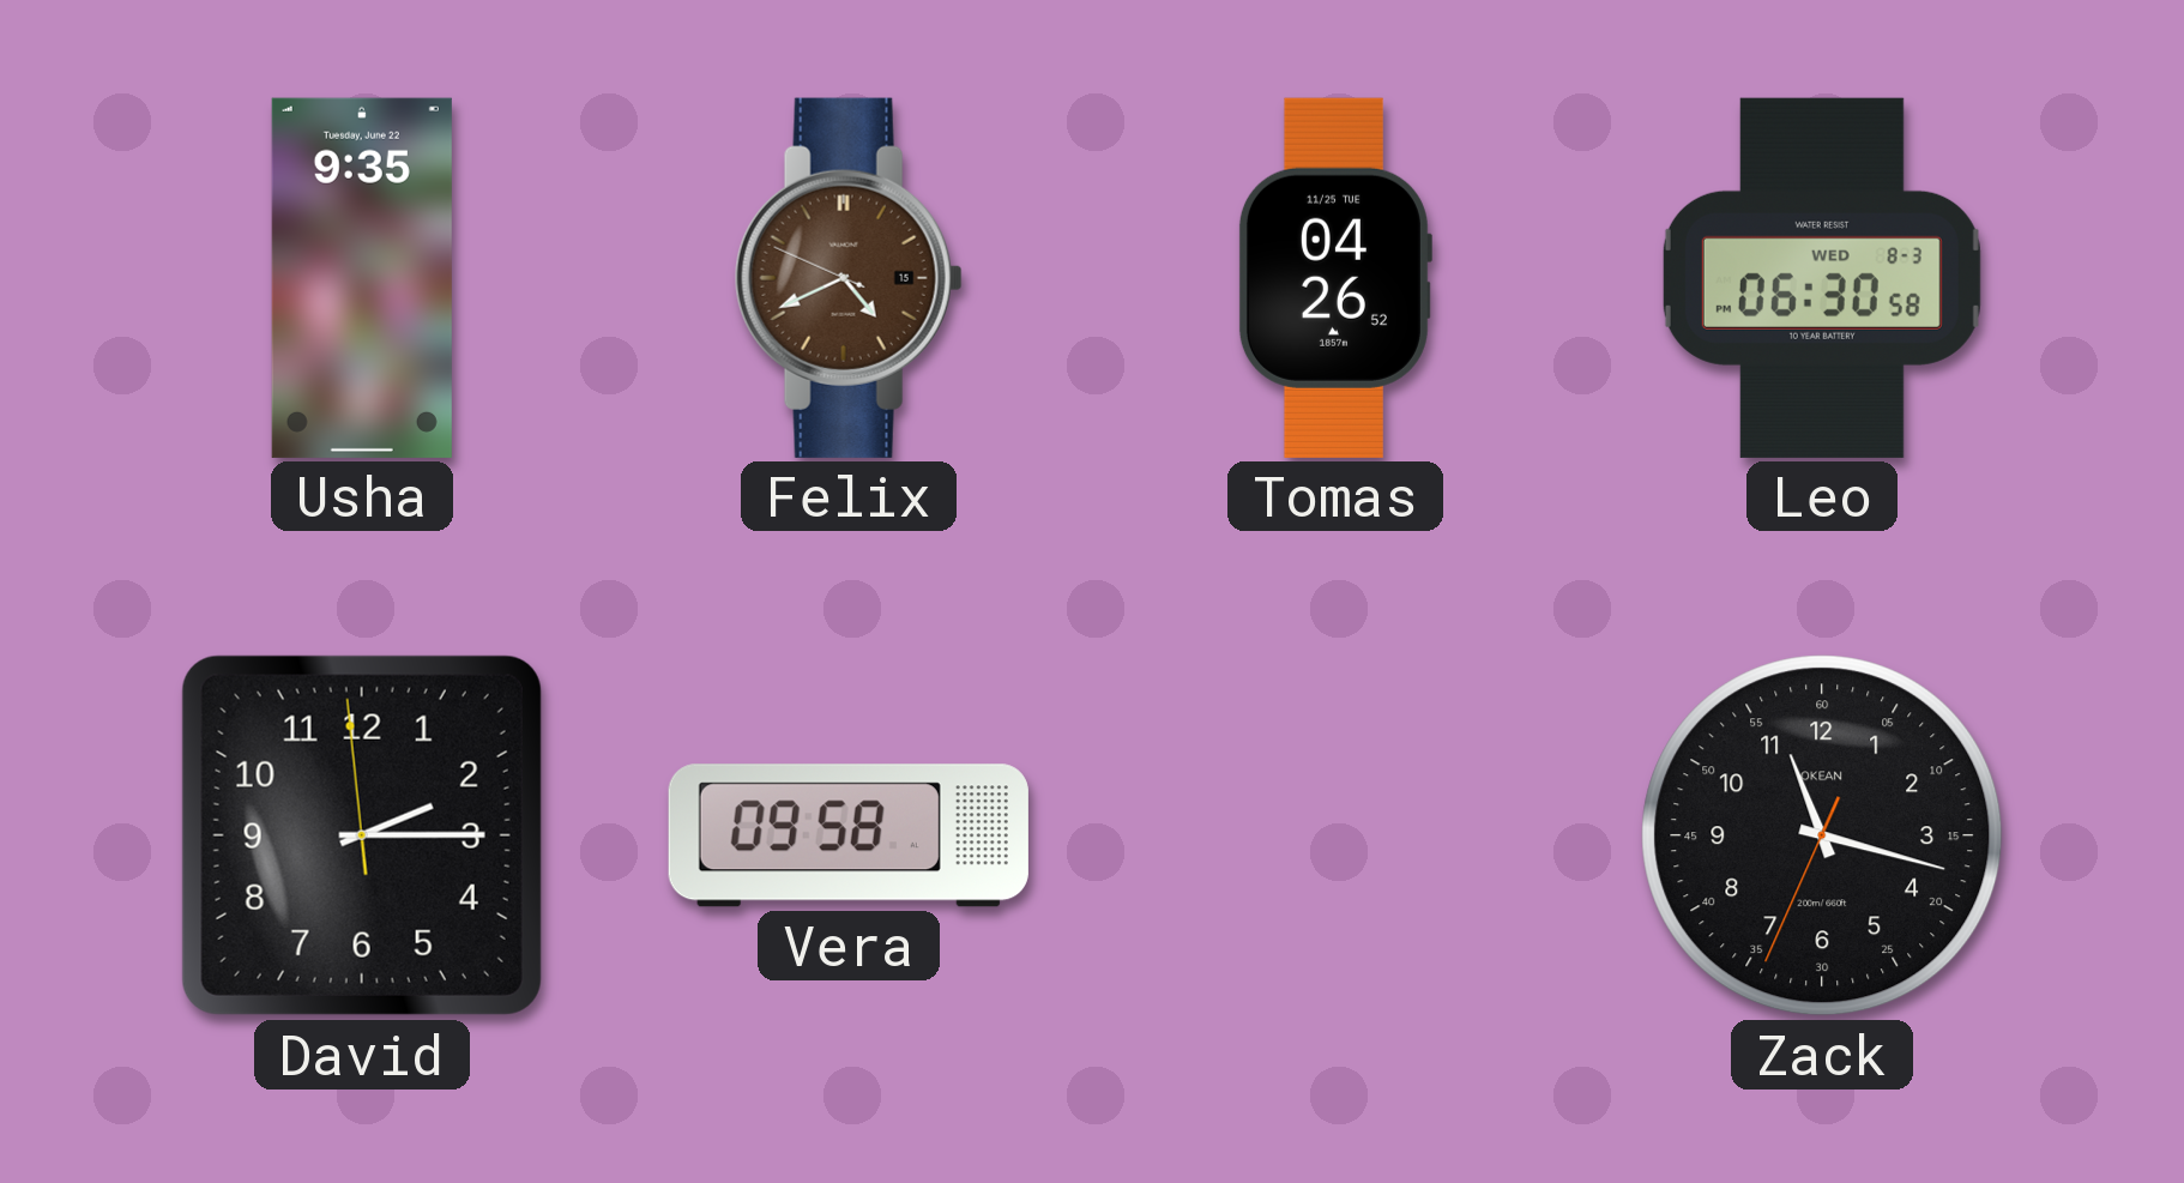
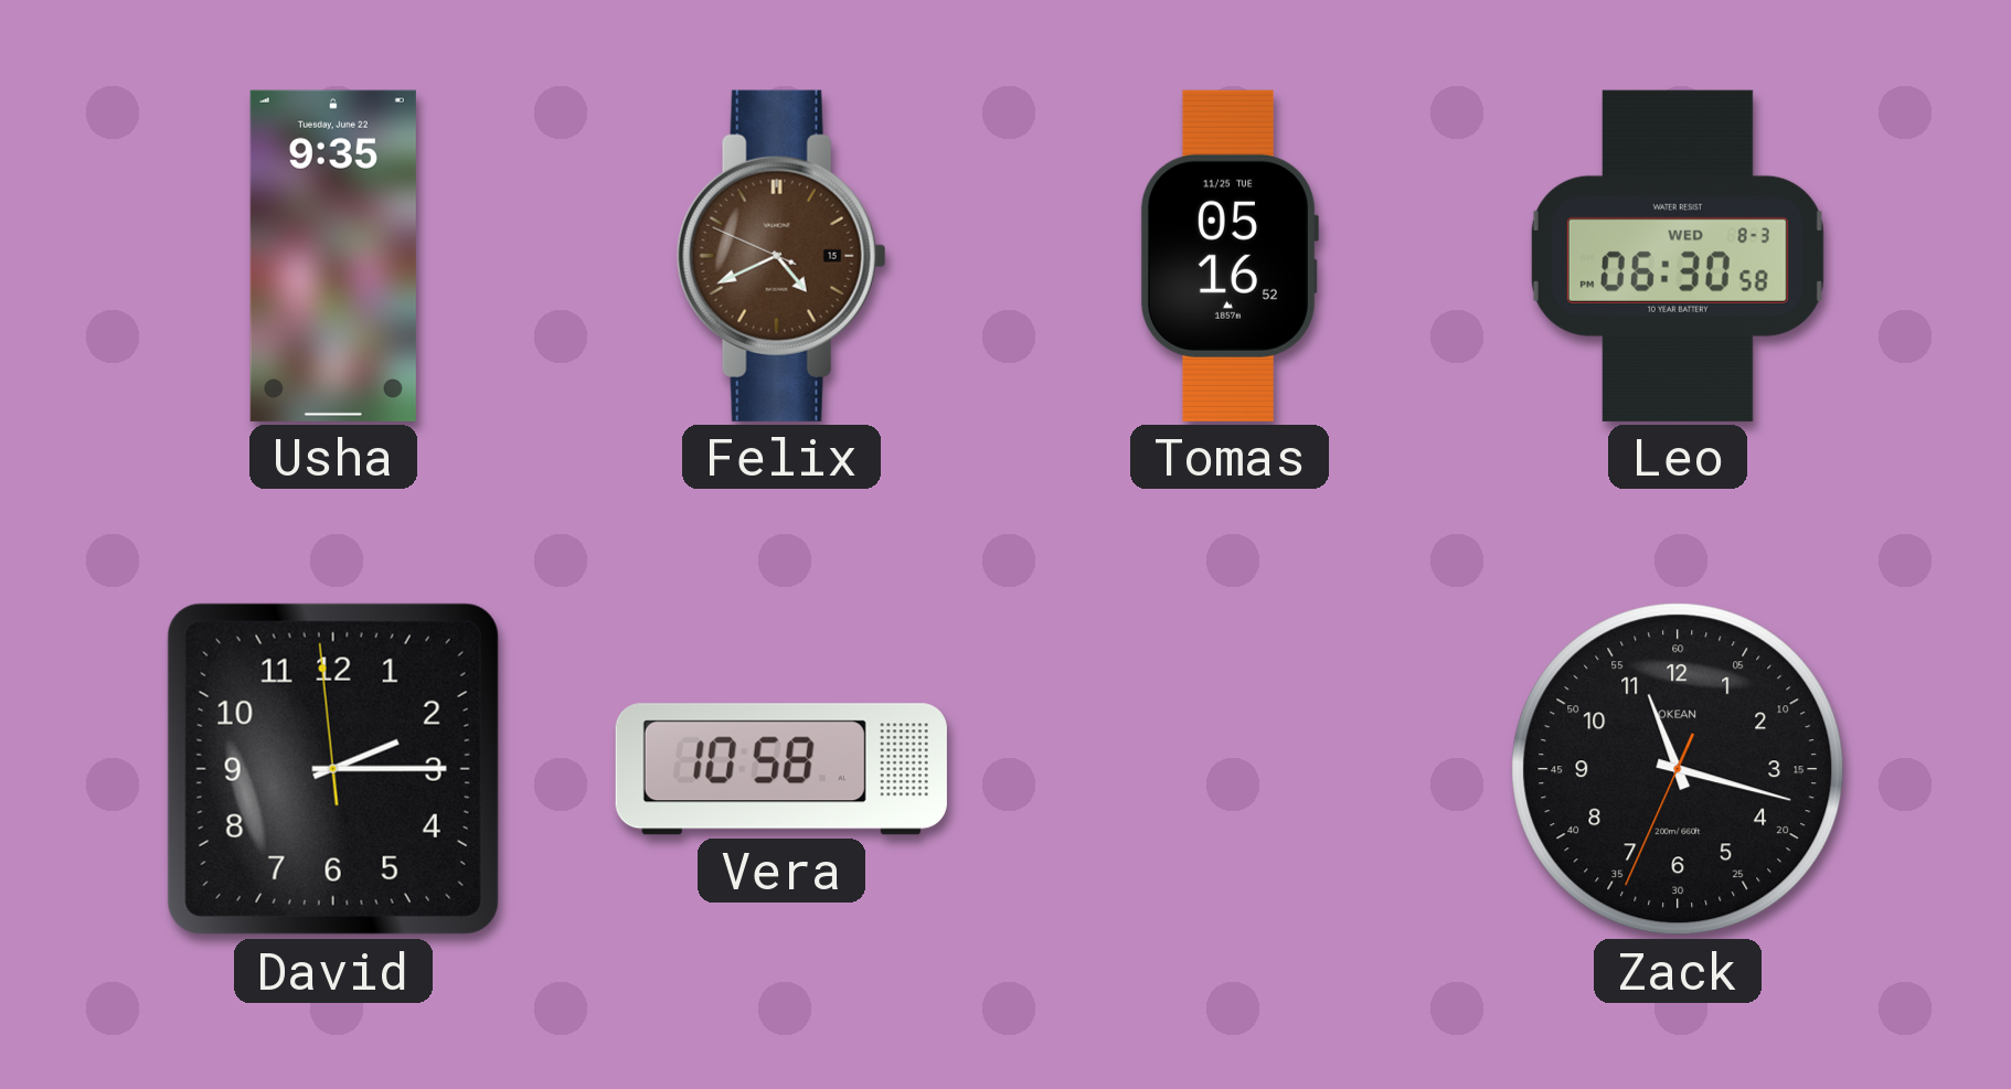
Tomas: 04:26 -> 05:16
Vera: 09:58 -> 10:58
